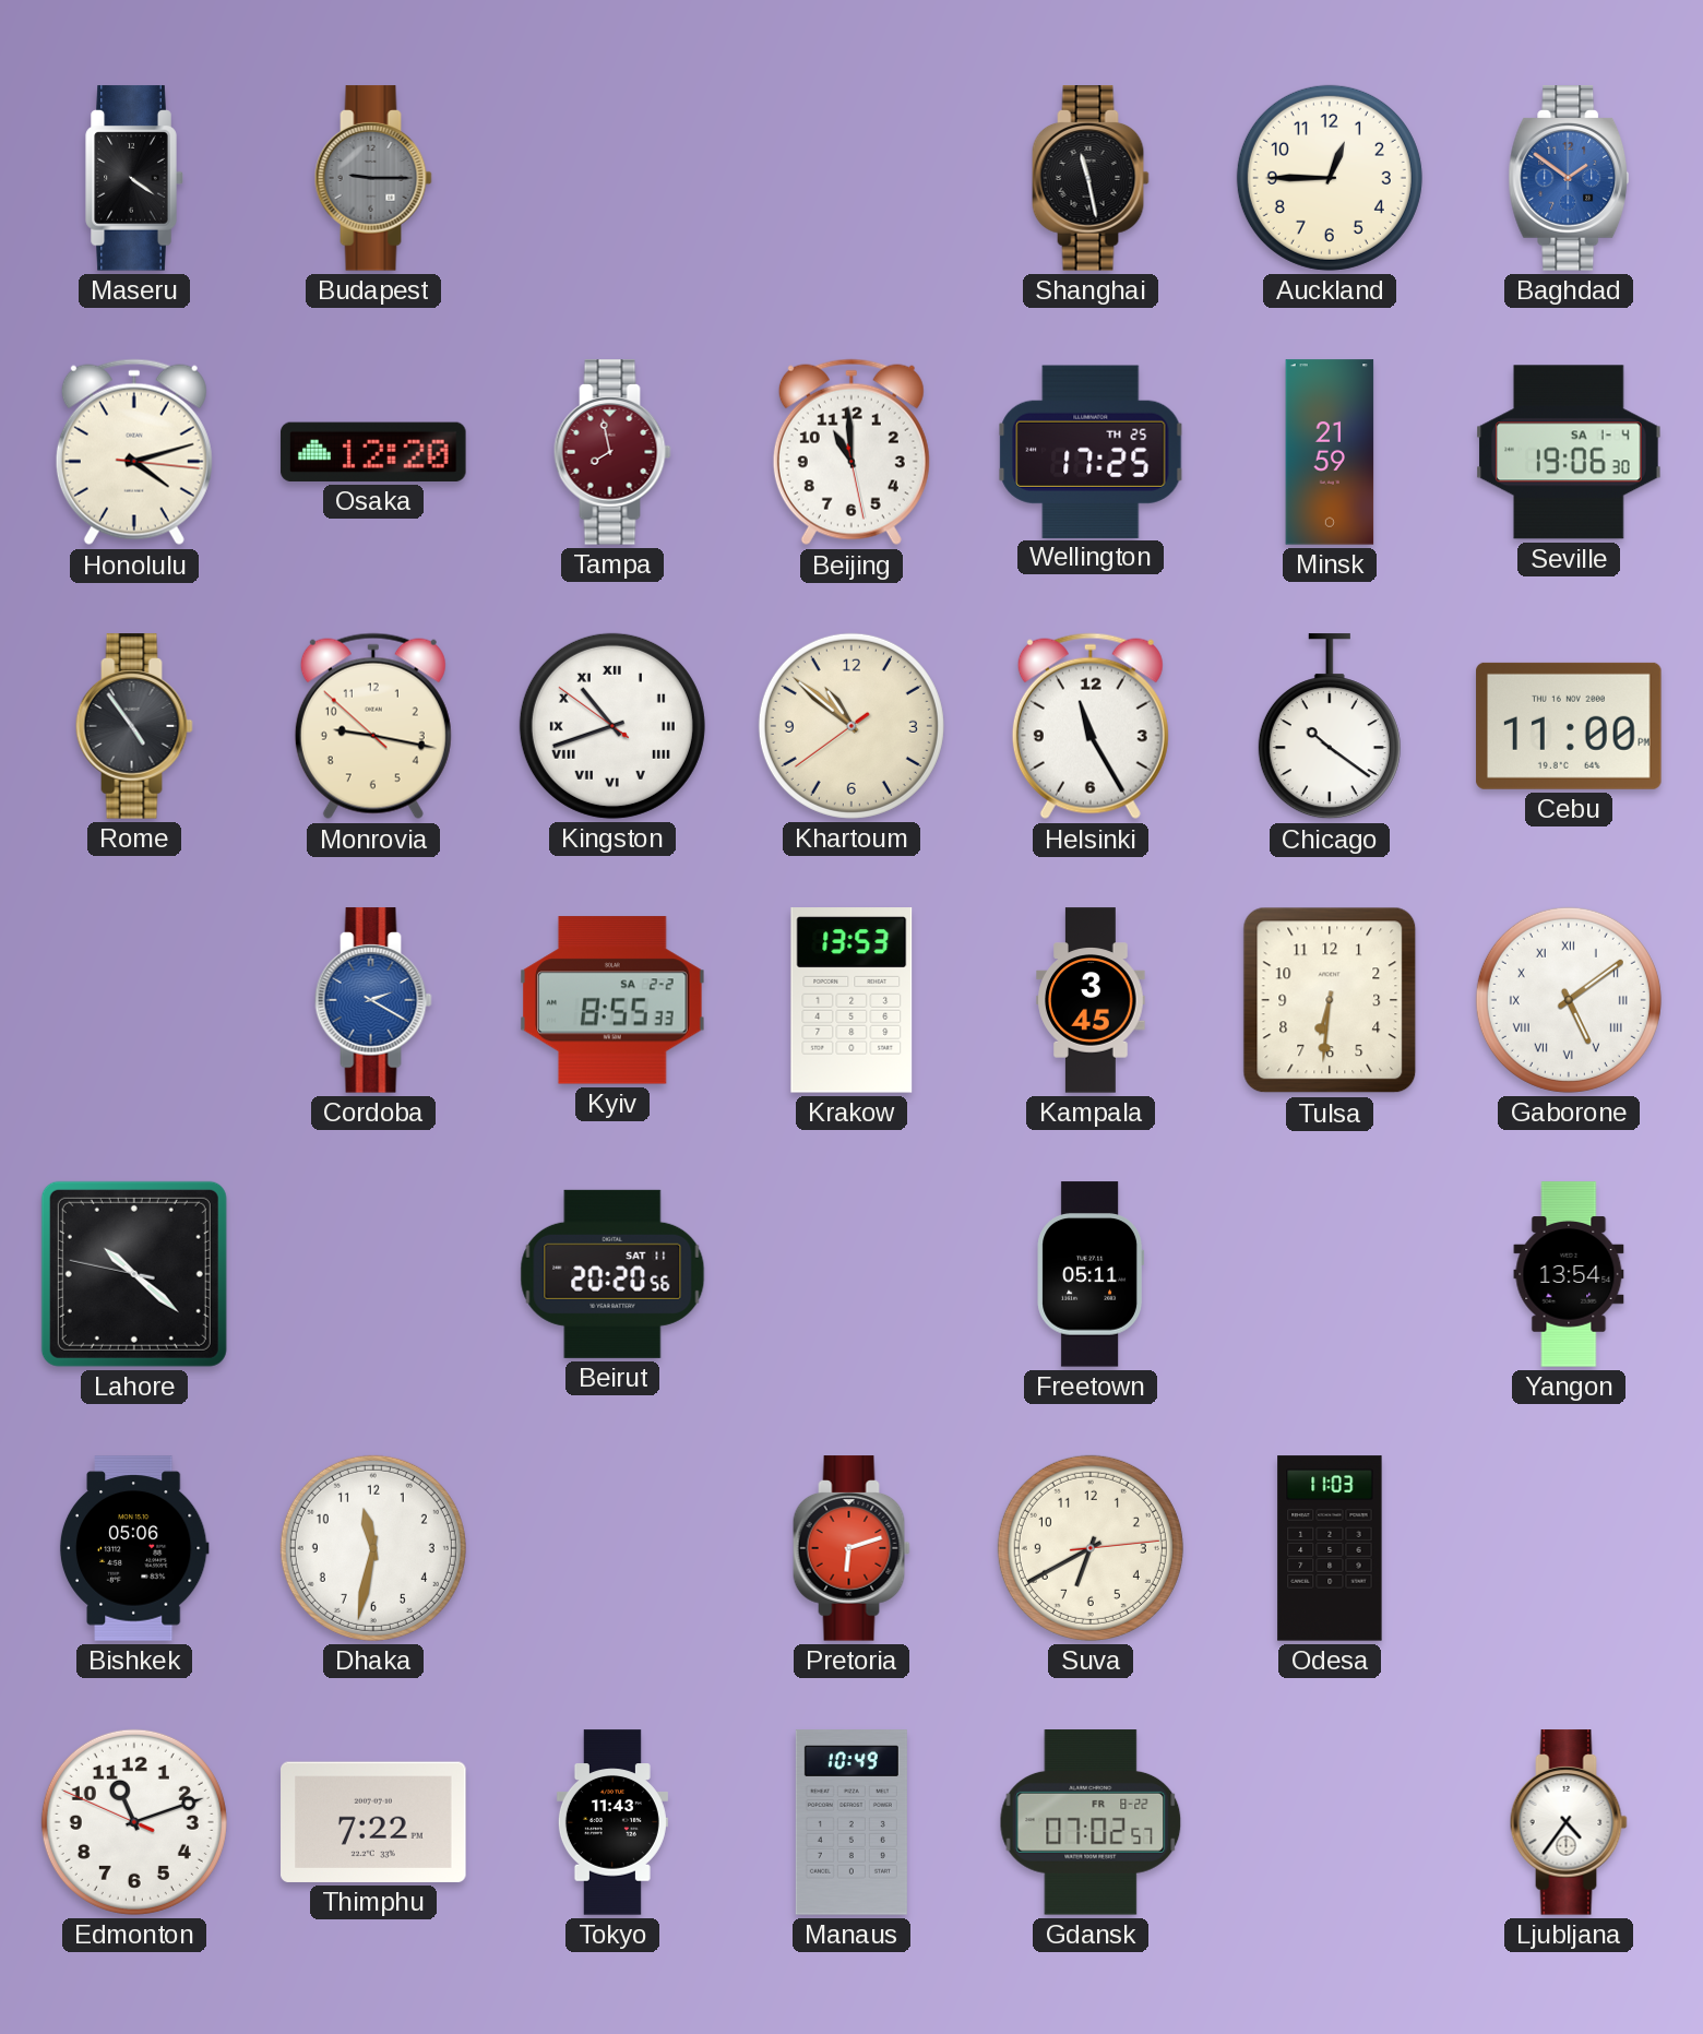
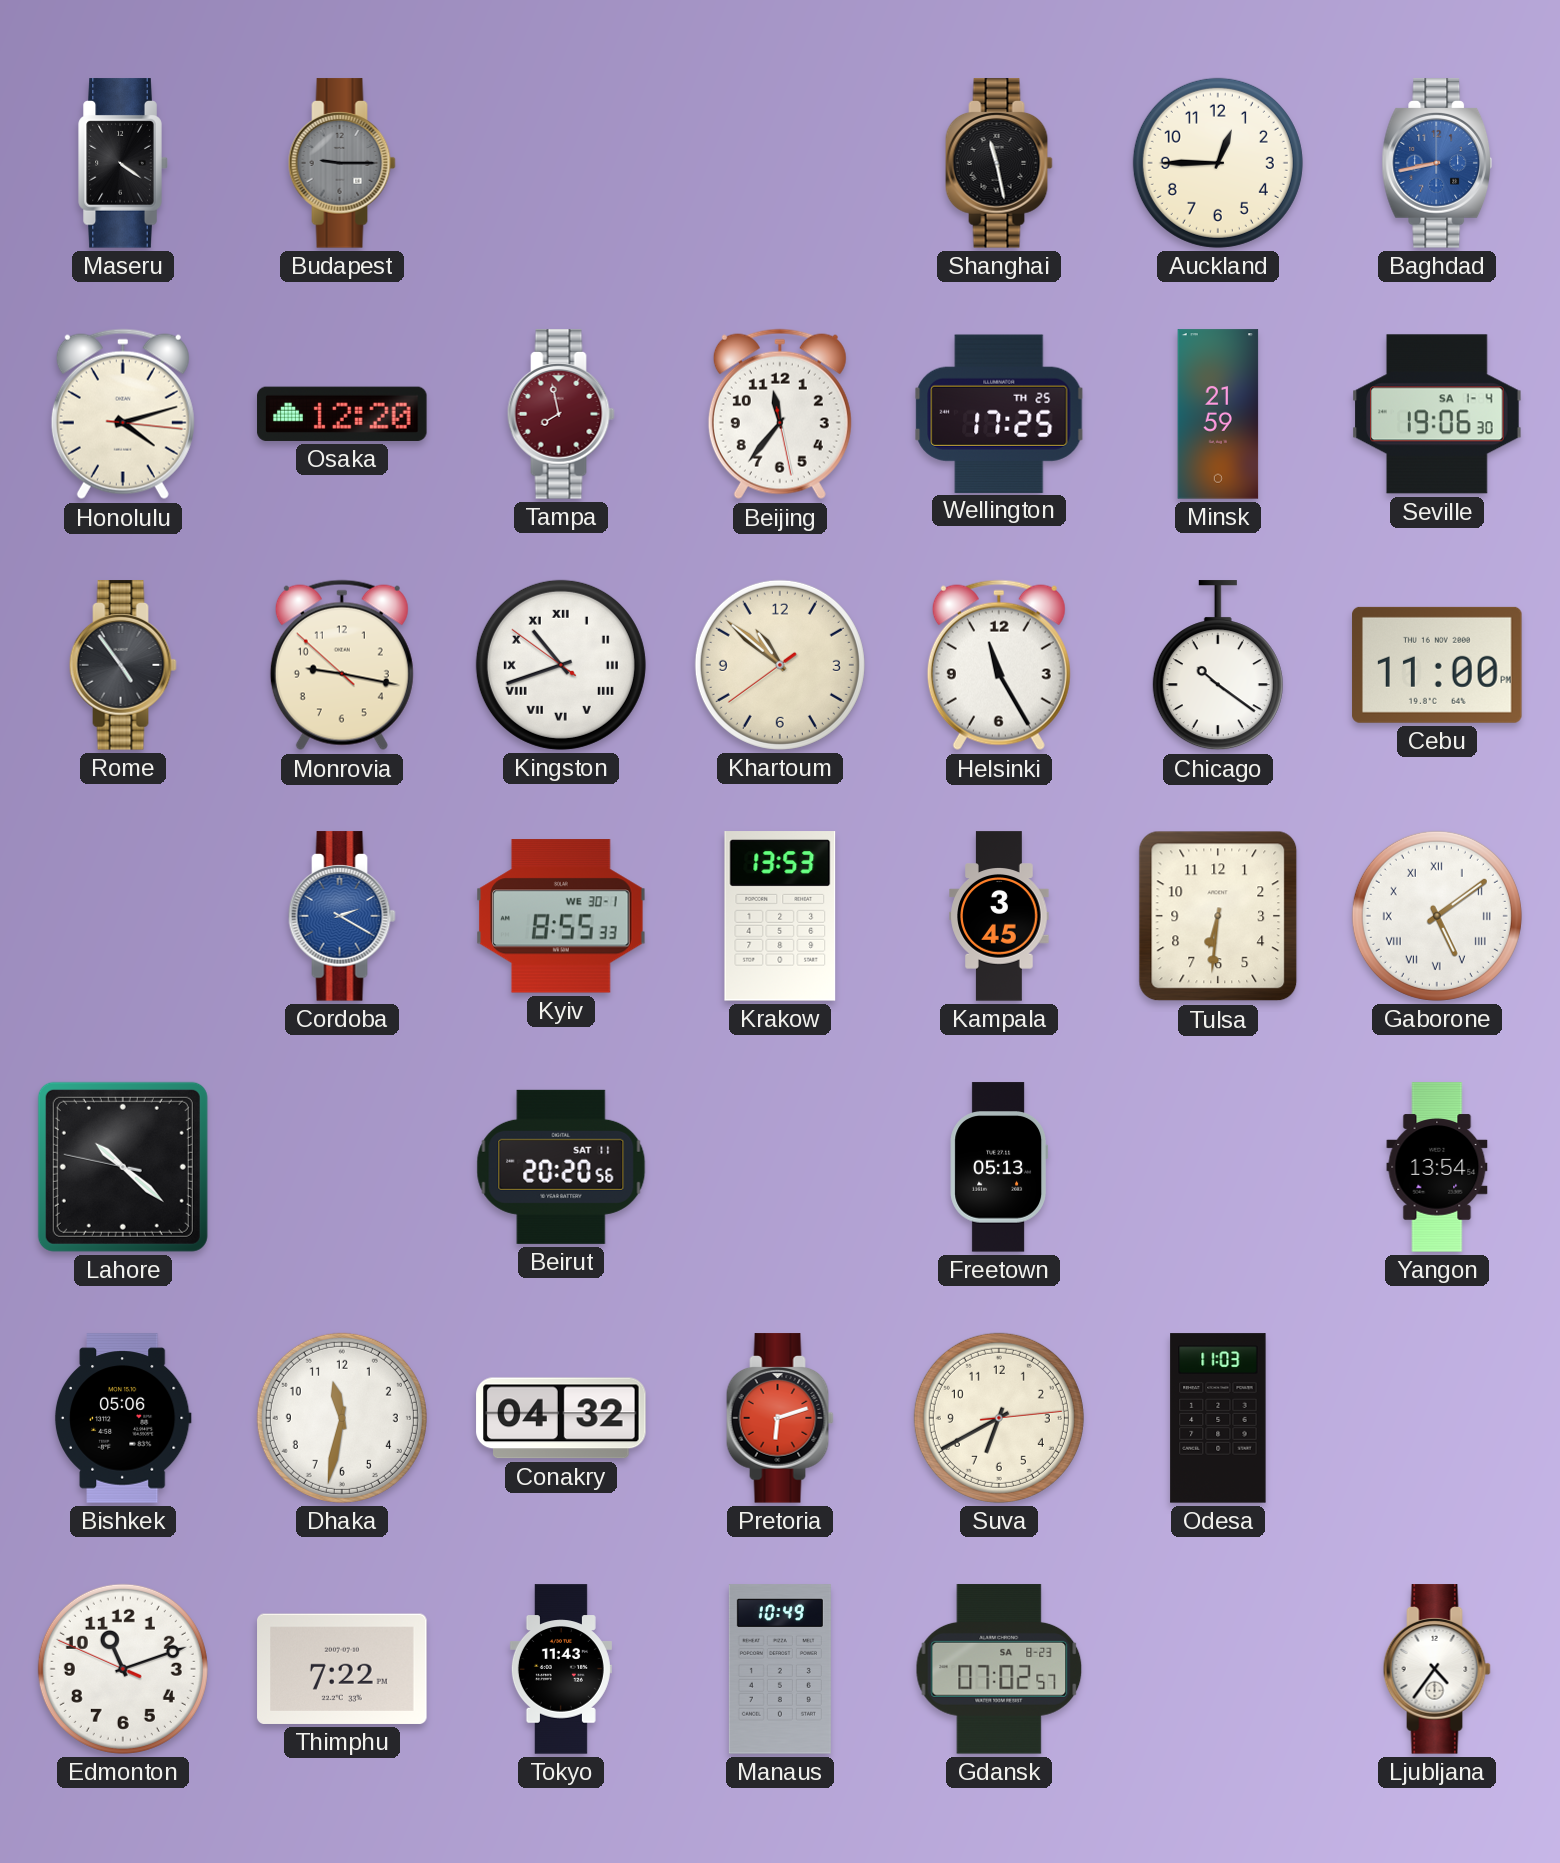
Baghdad: 1:51 -> 8:43
Beijing: 10:59 -> 11:36
Kyiv date: SA 2-2 -> WE 30-1
Freetown: 05:11 -> 05:13
Conakry: none -> 04:32
Gdansk date: FR 8-22 -> SA 8-23
